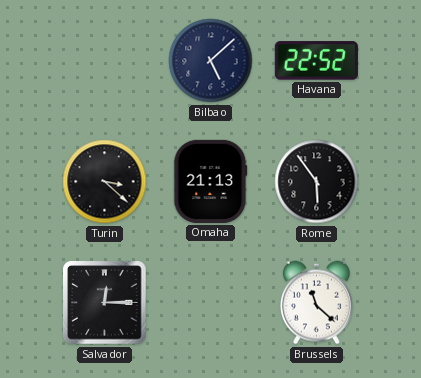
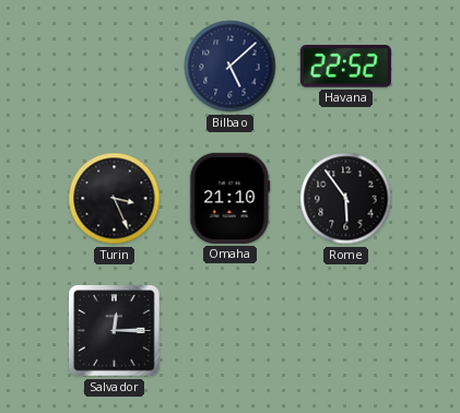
Turin: 3:22 -> 3:26
Omaha: 21:13 -> 21:10
Brussels: 11:22 -> none
